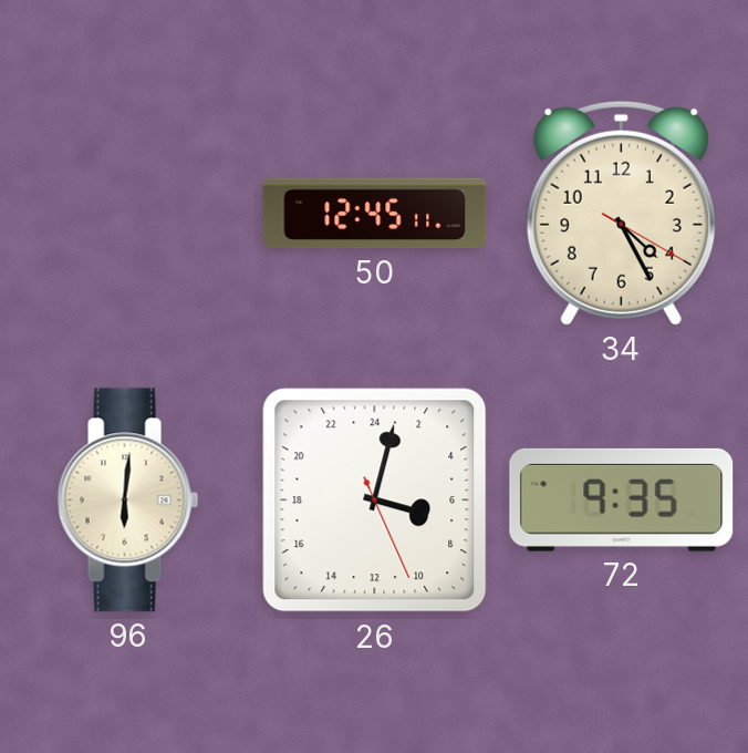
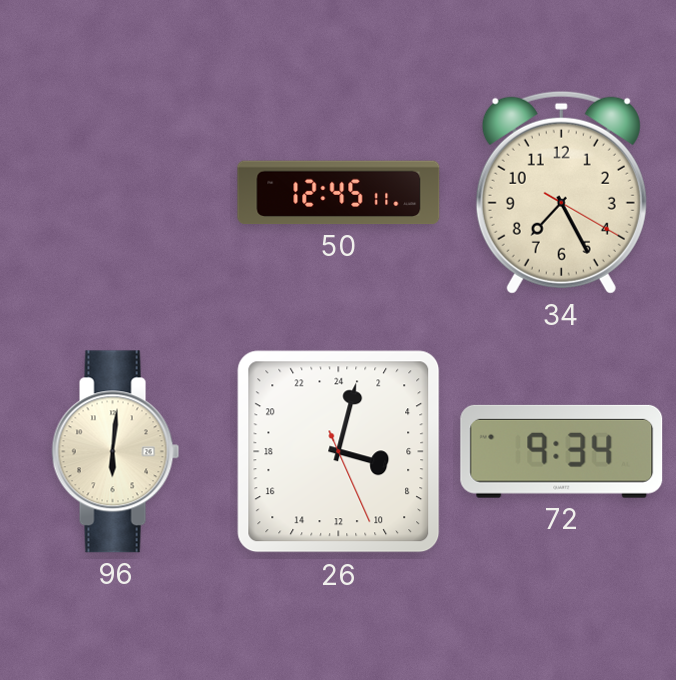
34: 4:25 -> 7:25
72: 9:35 -> 9:34
